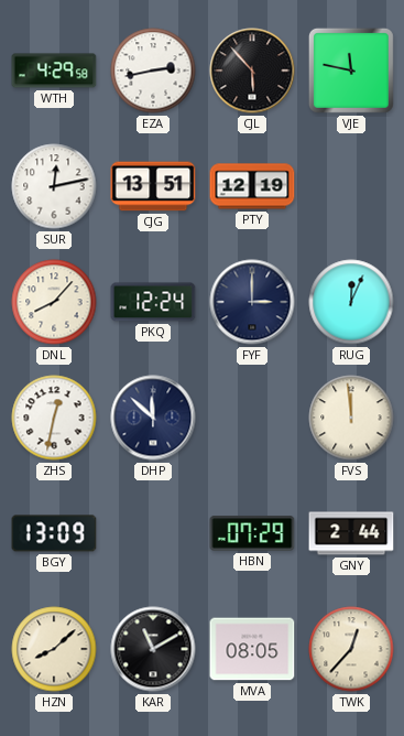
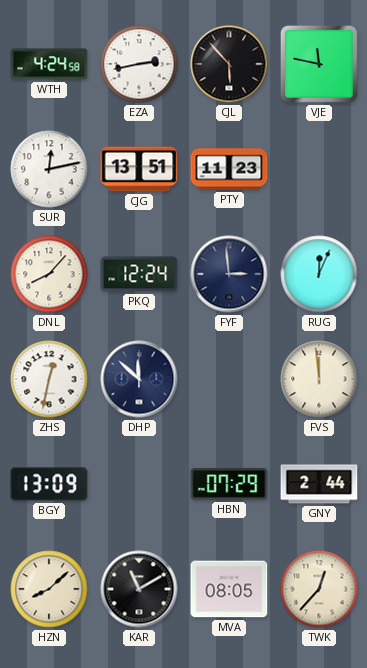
WTH: 4:29 -> 4:24
PTY: 12:19 -> 11:23
FYF: 3:00 -> 2:59
